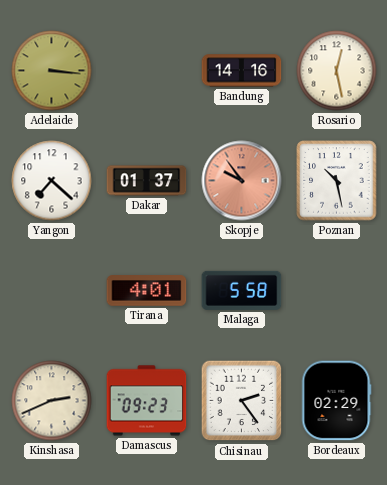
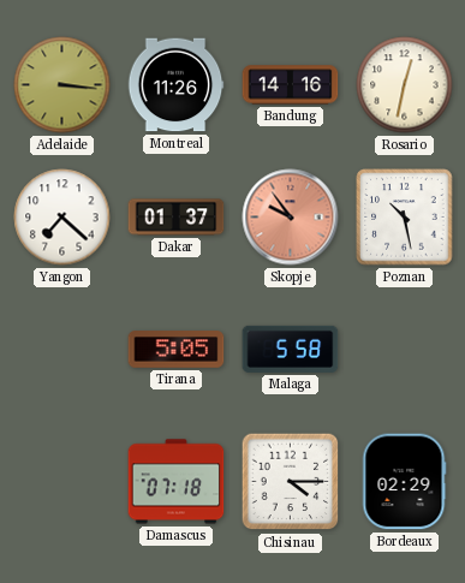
Montreal: none -> 11:26
Rosario: 12:28 -> 12:32
Tirana: 4:01 -> 5:05
Kinshasa: 2:41 -> none
Damascus: 09:23 -> 07:18
Chisinau: 2:24 -> 4:15
